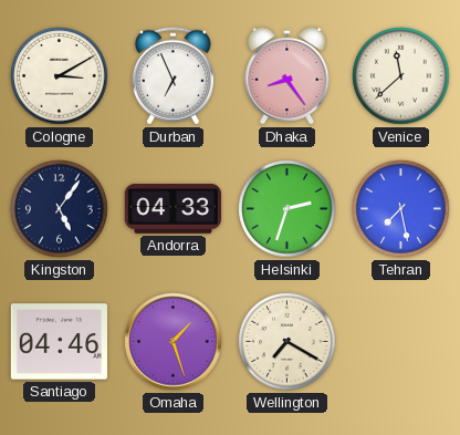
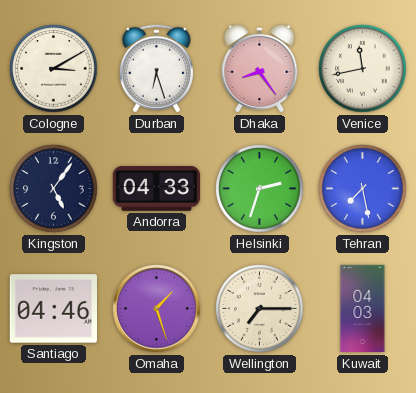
Durban: 6:56 -> 6:27
Venice: 11:38 -> 11:43
Wellington: 7:20 -> 7:15
Kuwait: none -> 04:03
